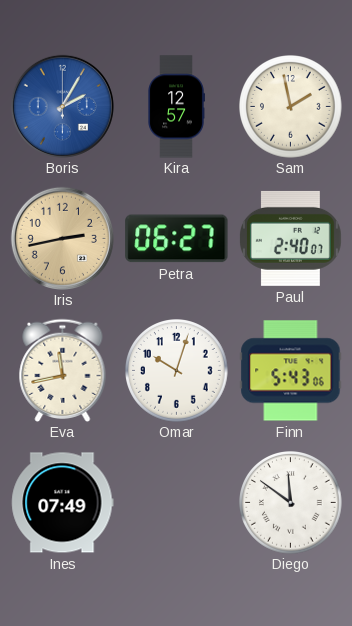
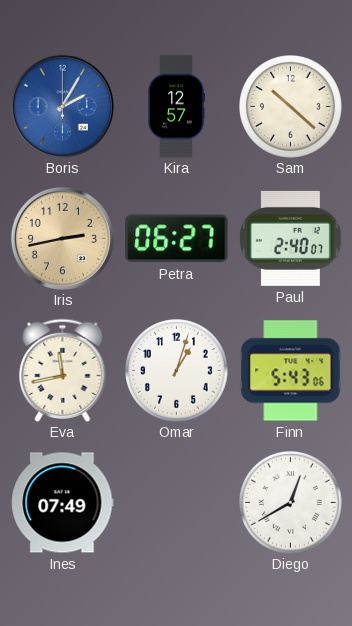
Sam: 1:58 -> 10:22
Omar: 10:03 -> 1:03
Diego: 11:51 -> 12:40
